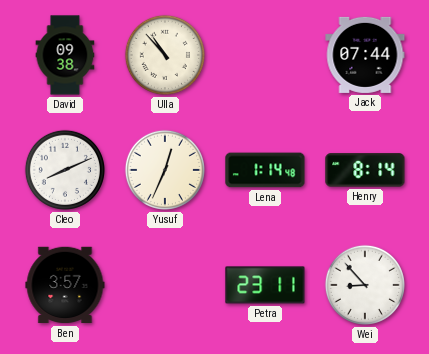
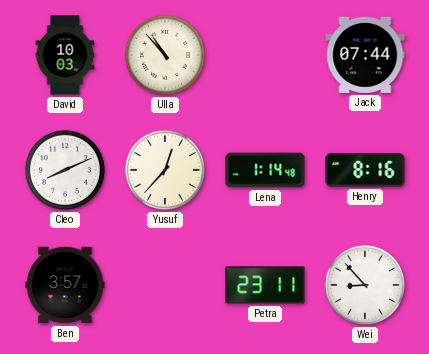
David: 09:38 -> 10:03
Yusuf: 12:34 -> 12:37
Henry: 8:14 -> 8:16
